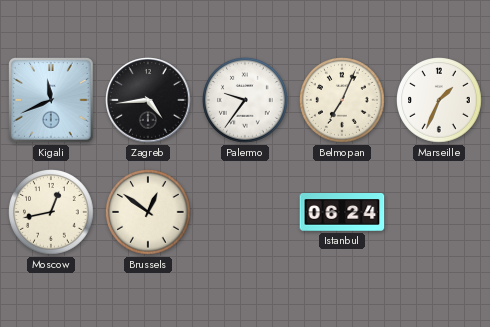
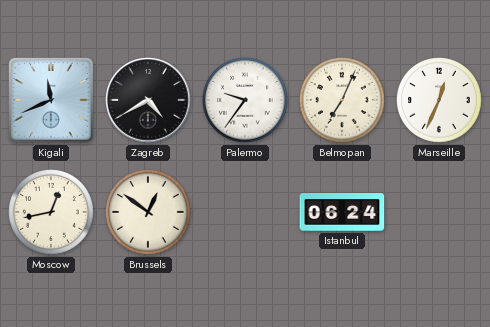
Zagreb: 4:44 -> 4:40
Marseille: 1:34 -> 12:34
